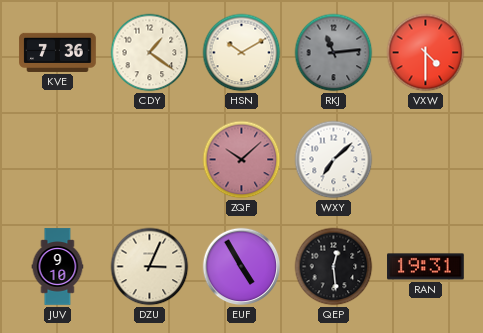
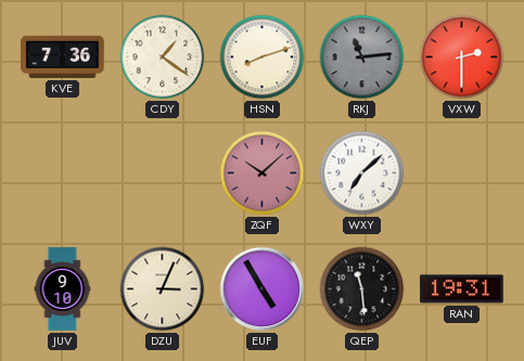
HSN: 10:10 -> 8:12
VXW: 4:30 -> 2:30
QEP: 12:29 -> 11:29
